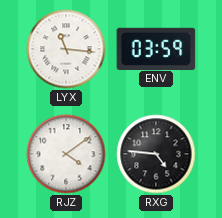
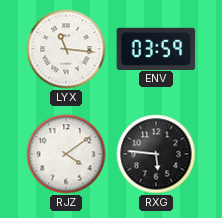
RXG: 4:46 -> 5:46
